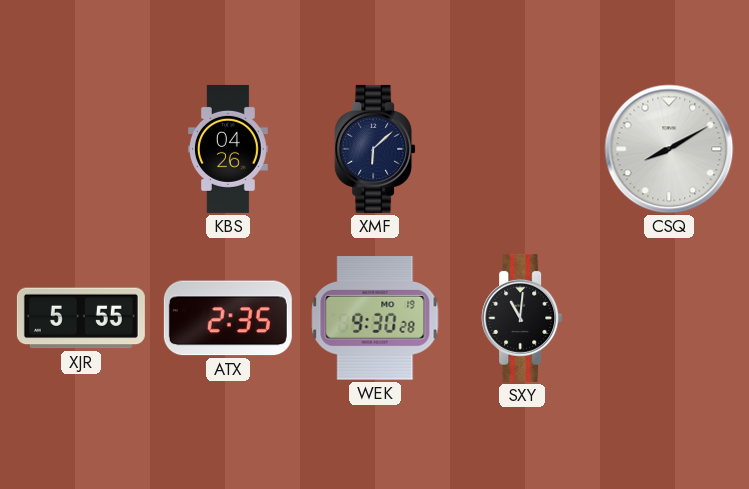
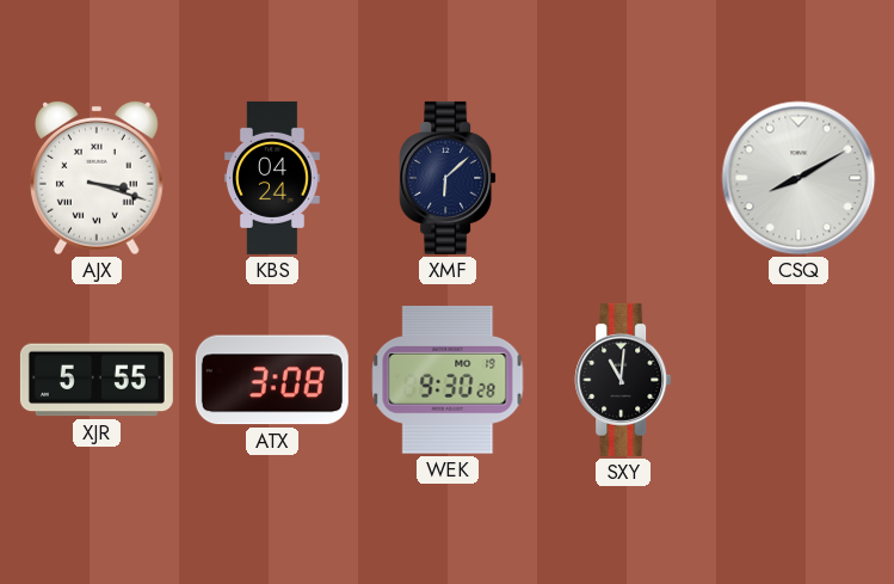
AJX: none -> 3:18
KBS: 04:26 -> 04:24
ATX: 2:35 -> 3:08
